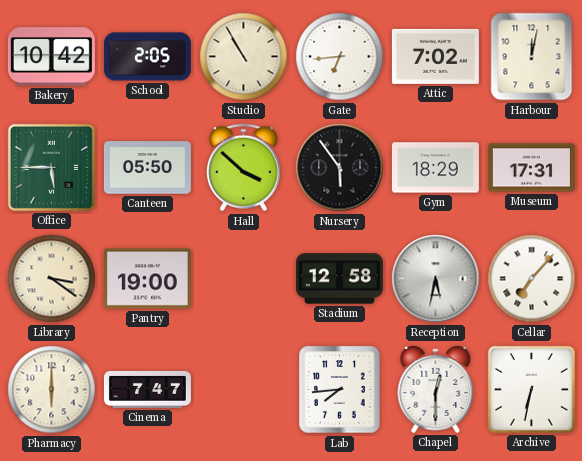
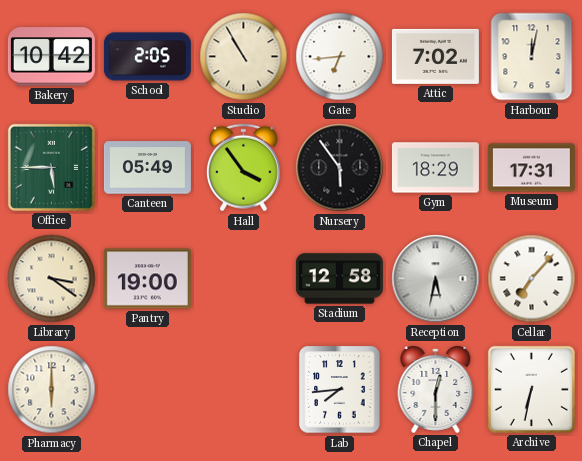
Canteen: 05:50 -> 05:49
Hall: 3:52 -> 3:54
Cinema: 7:47 -> none
